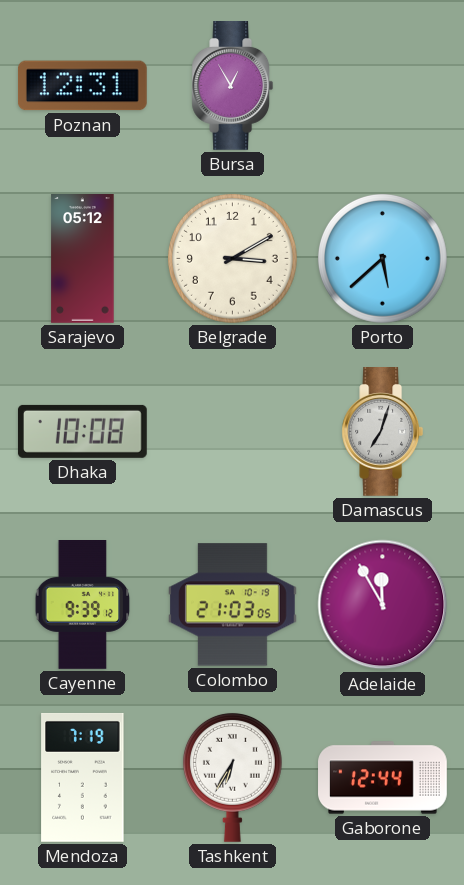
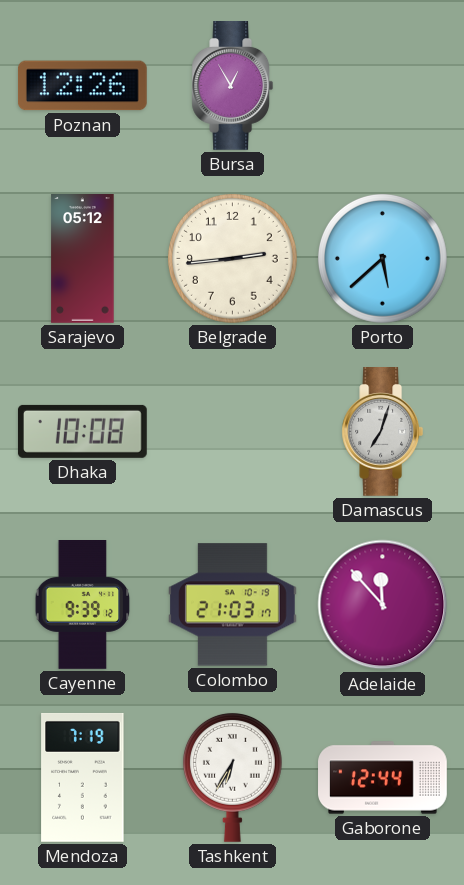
Poznan: 12:31 -> 12:26
Belgrade: 3:10 -> 2:44
Colombo: 21:03:05 -> 21:03:17
Adelaide: 11:55 -> 11:53
